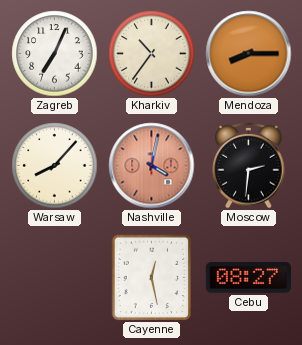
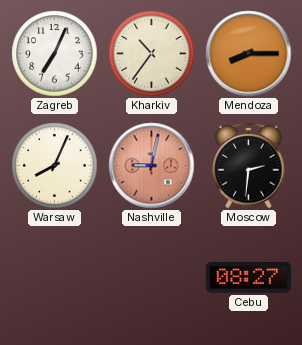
Warsaw: 8:07 -> 8:04
Nashville: 4:02 -> 9:02
Cayenne: 12:28 -> none
